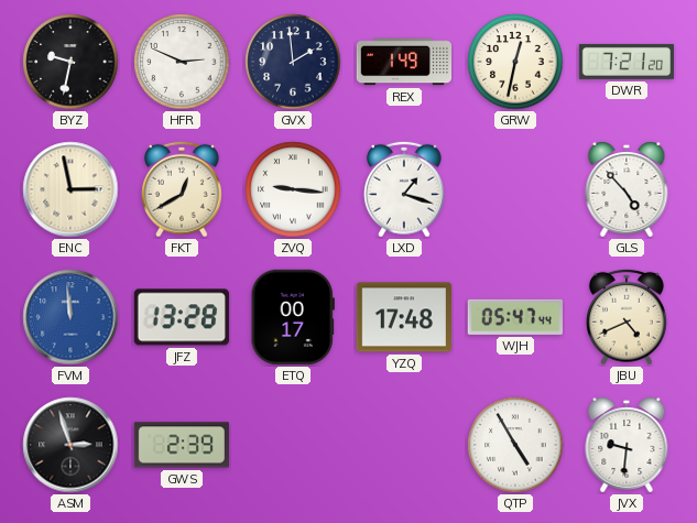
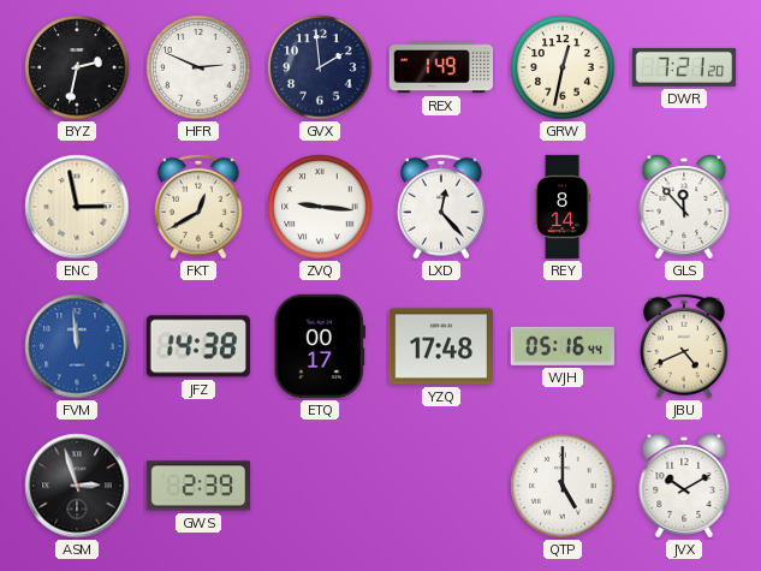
BYZ: 9:32 -> 2:32
LXD: 1:18 -> 12:23
REY: none -> 8:14
GLS: 4:53 -> 11:53
JFZ: 13:28 -> 14:38
WJH: 05:47 -> 05:16
QTP: 4:55 -> 5:00
JVX: 9:31 -> 10:10
